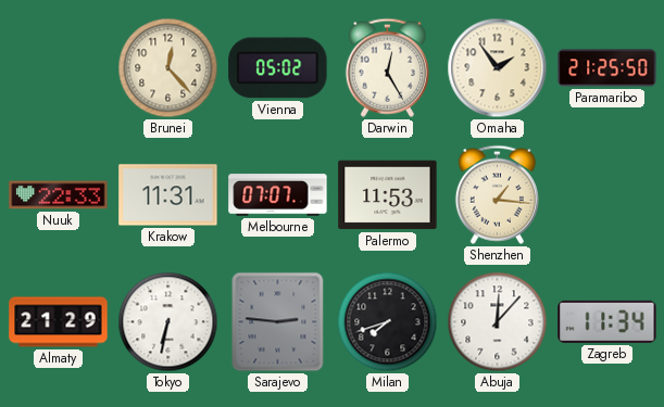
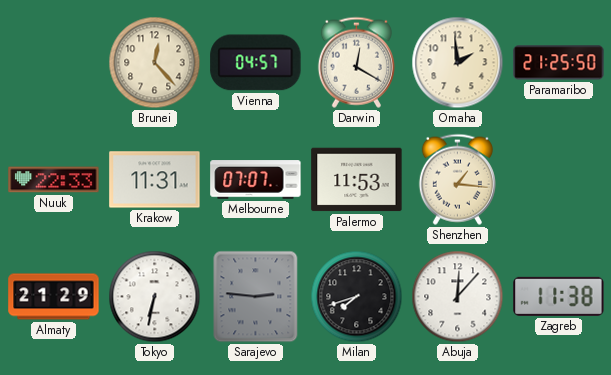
Vienna: 05:02 -> 04:57
Darwin: 12:25 -> 12:20
Omaha: 1:54 -> 1:59
Zagreb: 11:34 -> 11:38
